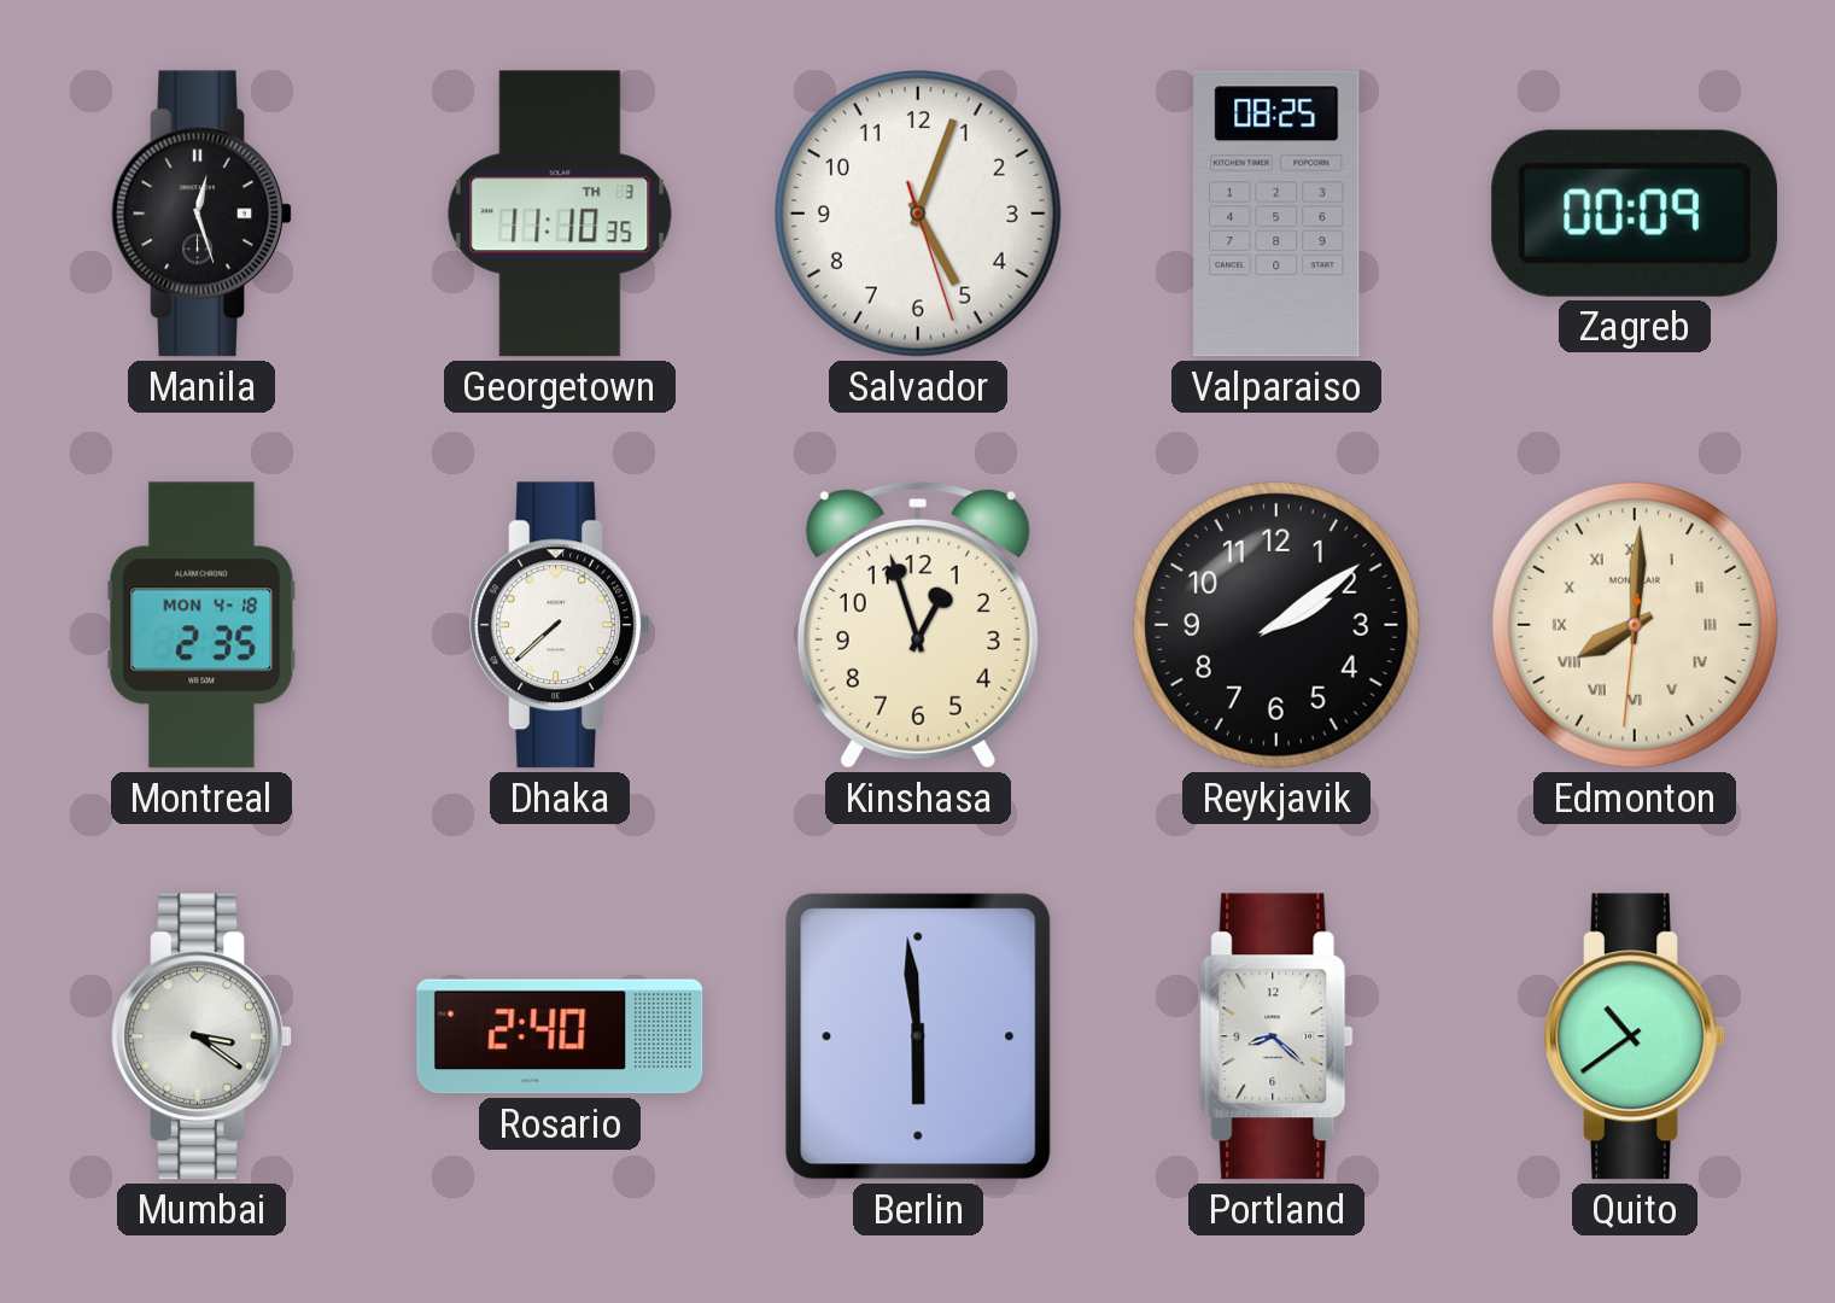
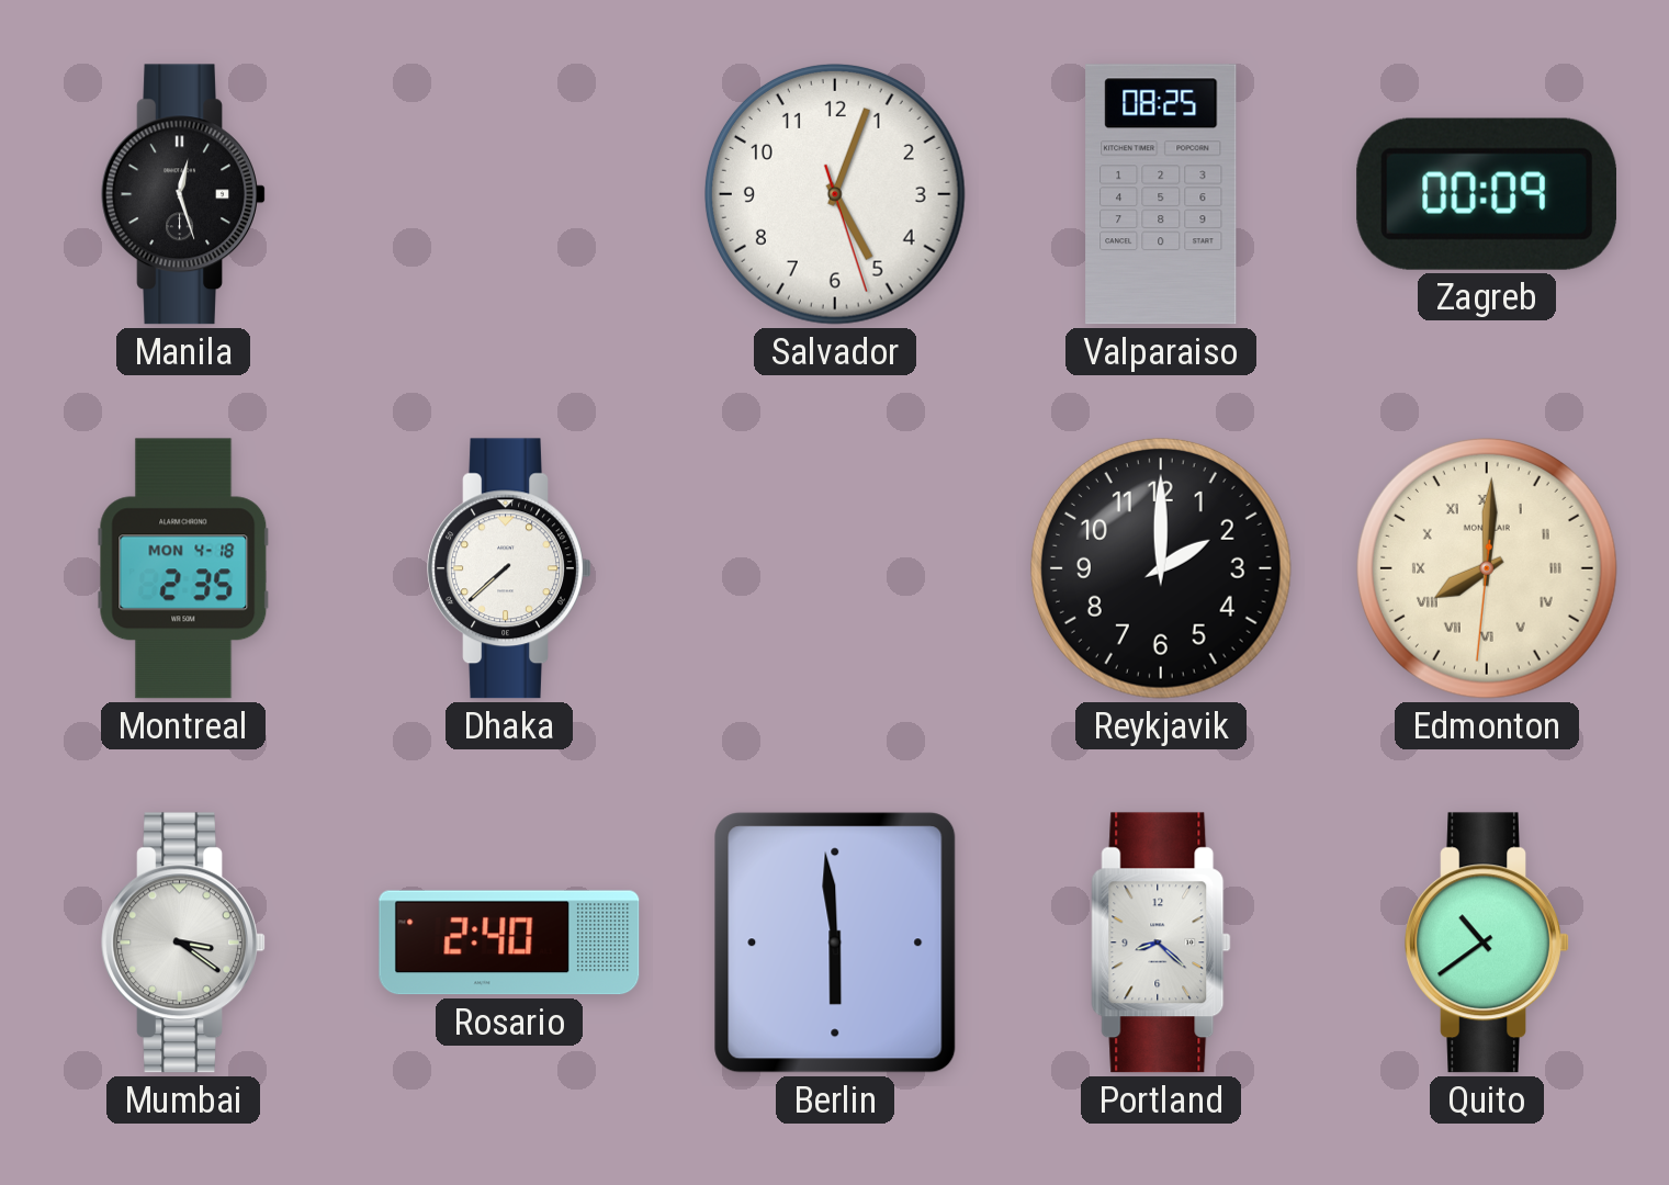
Georgetown: 11:10 -> none
Kinshasa: 12:57 -> none
Reykjavik: 2:09 -> 2:00
